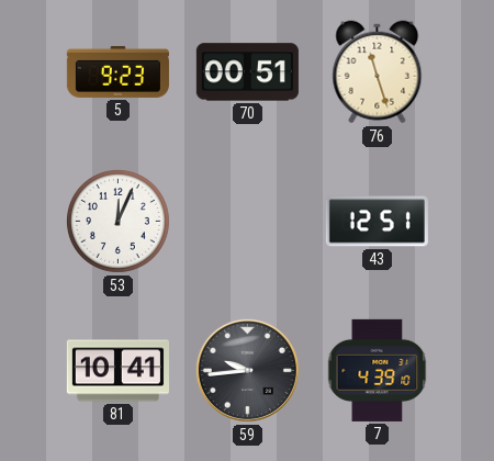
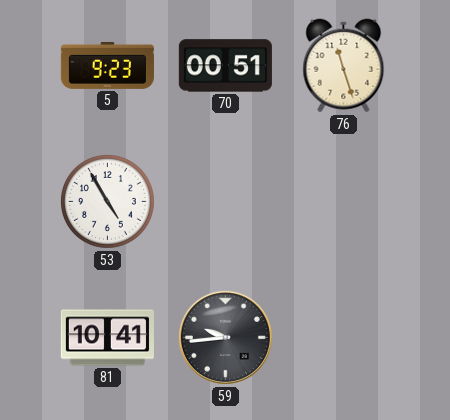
53: 12:04 -> 4:55
43: 12:51 -> none
7: 4:39 -> none
